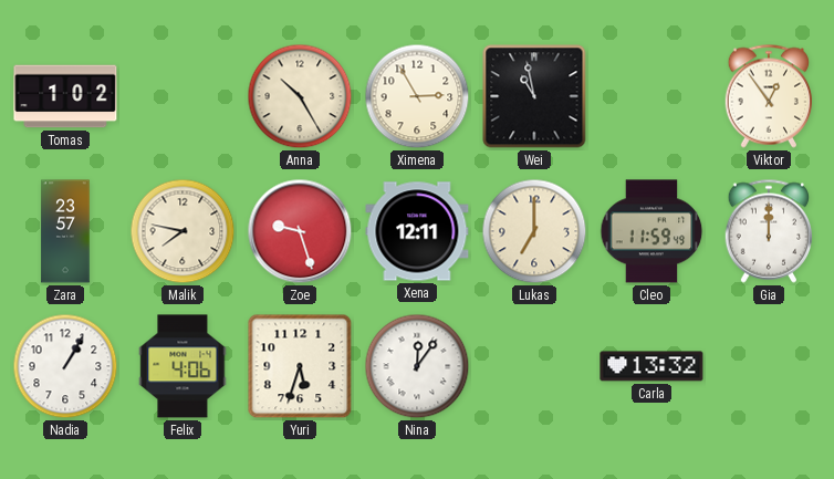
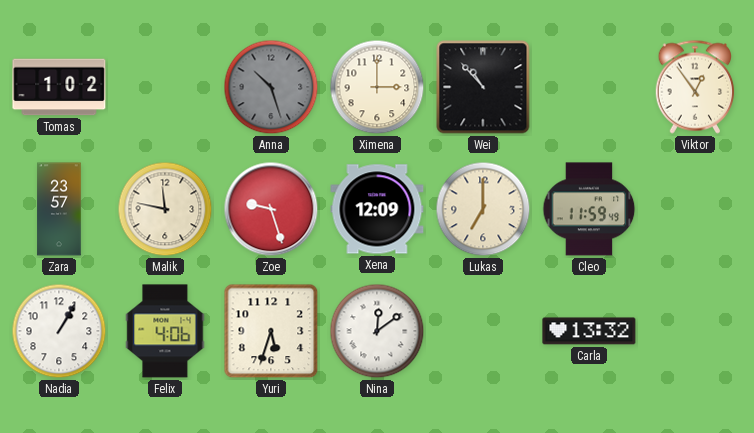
Anna: 10:25 -> 10:27
Anna dial: cream -> grey
Ximena: 2:55 -> 3:00
Wei: 10:58 -> 10:53
Malik: 7:47 -> 11:47
Xena: 12:11 -> 12:09
Gia: 12:00 -> none
Nina: 12:06 -> 12:09
